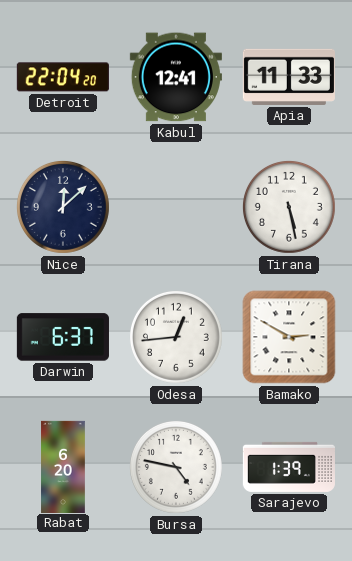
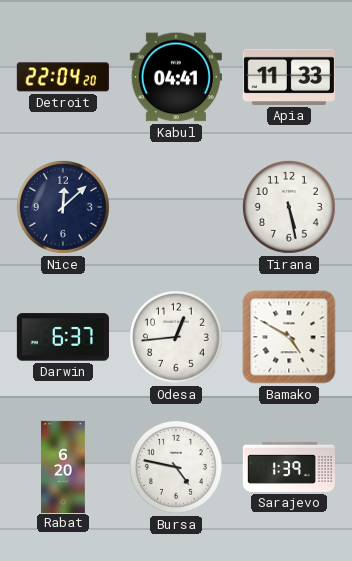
Kabul: 12:41 -> 04:41
Bamako: 2:50 -> 4:50
